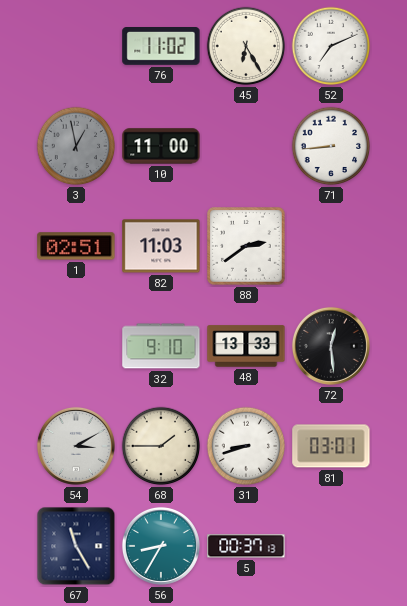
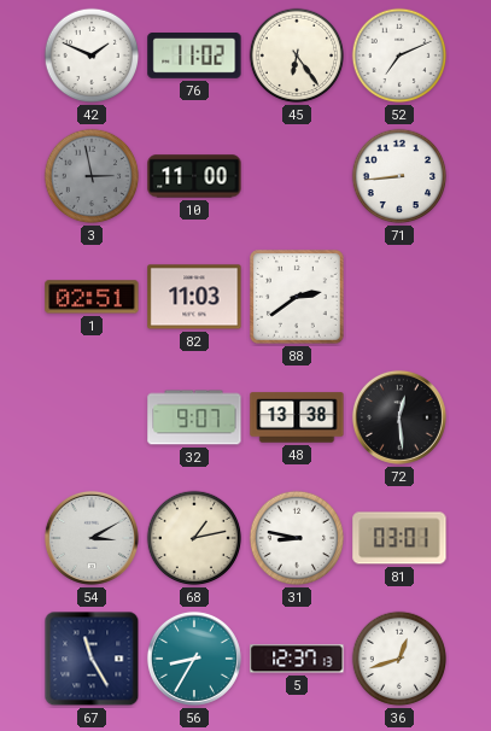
42: none -> 1:49
45: 6:25 -> 6:24
3: 12:58 -> 2:58
32: 9:10 -> 9:07
48: 13:33 -> 13:38
68: 1:45 -> 1:13
31: 8:42 -> 8:47
5: 00:37 -> 12:37
36: none -> 12:42
